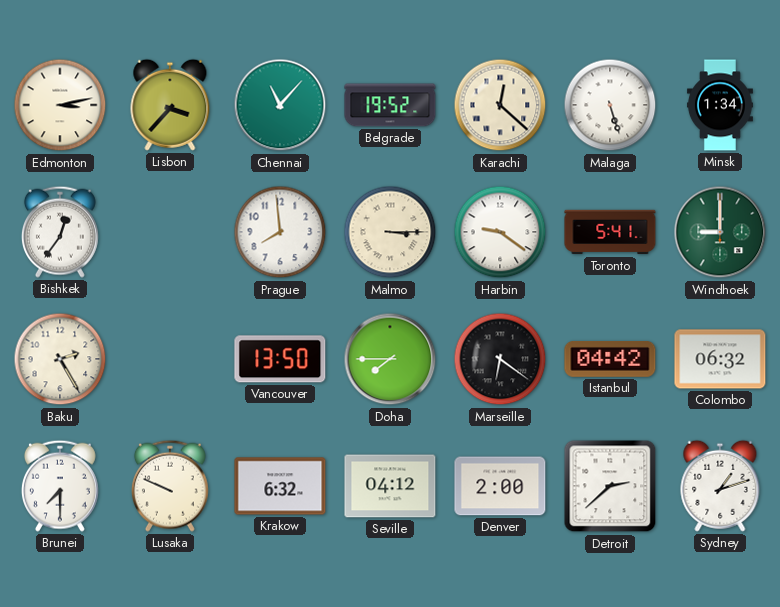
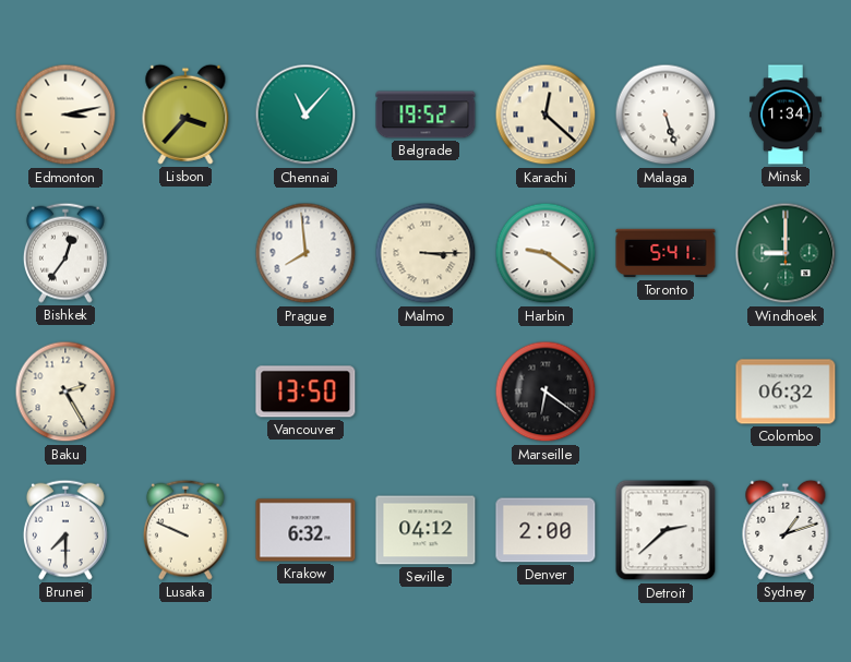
Doha: 7:45 -> none
Istanbul: 04:42 -> none
